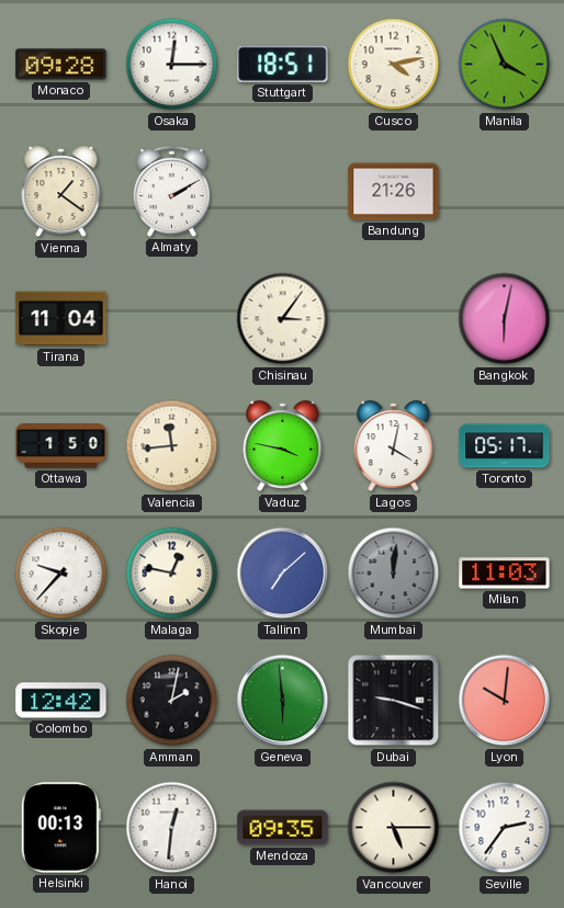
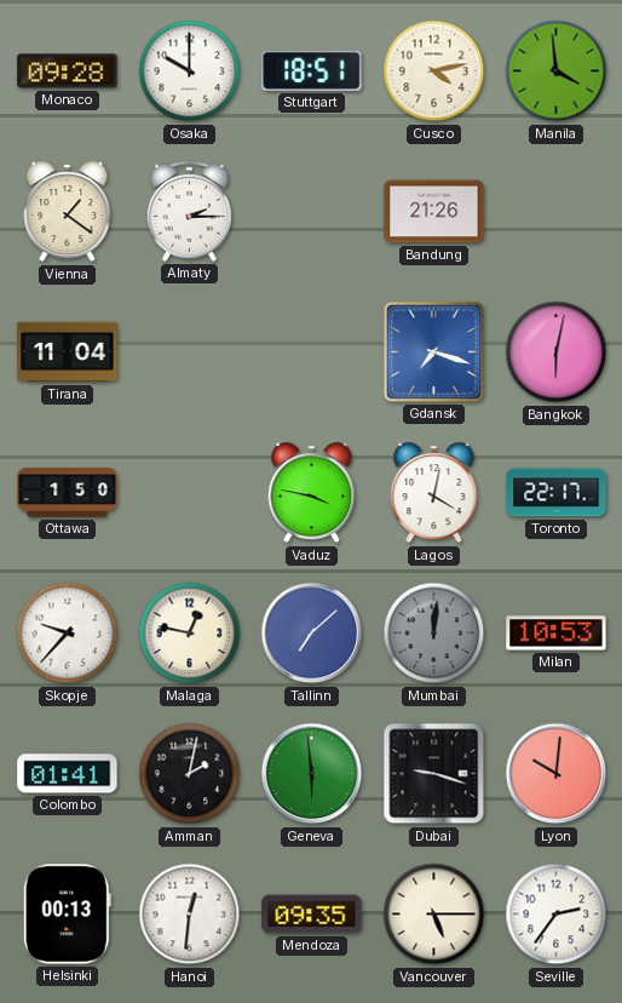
Osaka: 12:15 -> 10:00
Manila: 3:56 -> 3:59
Almaty: 2:10 -> 2:15
Chisinau: 3:06 -> none
Gdansk: none -> 7:18
Valencia: 11:44 -> none
Toronto: 05:17 -> 22:17
Milan: 11:03 -> 10:53
Colombo: 12:42 -> 01:41
